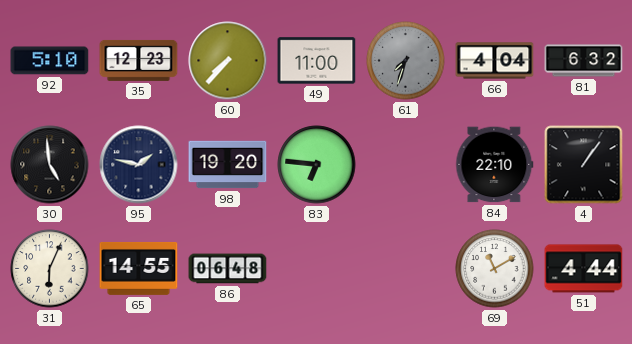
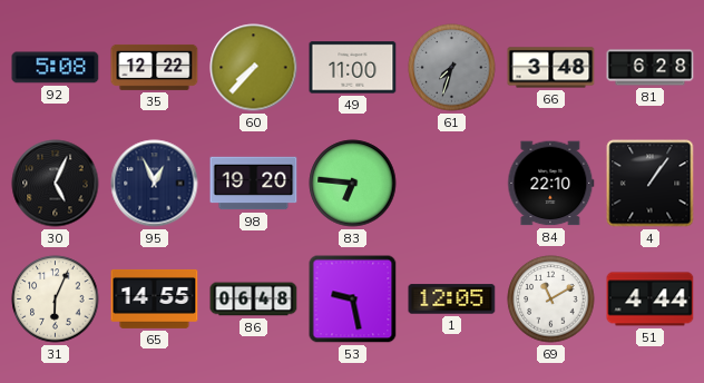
92: 5:10 -> 5:08
35: 12:23 -> 12:22
66: 4:04 -> 3:48
81: 6:32 -> 6:28
30: 4:59 -> 5:04
95: 1:47 -> 12:56
53: none -> 9:28
1: none -> 12:05
